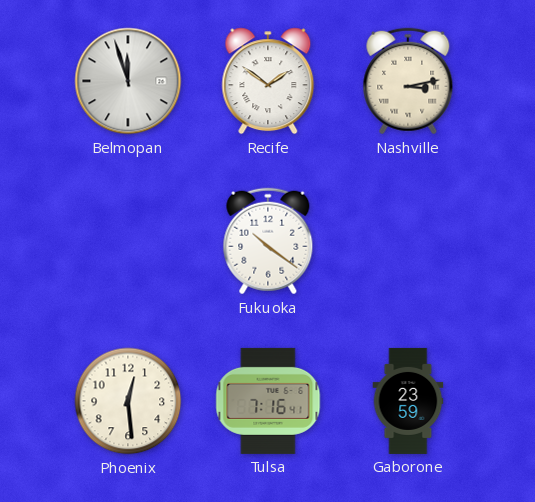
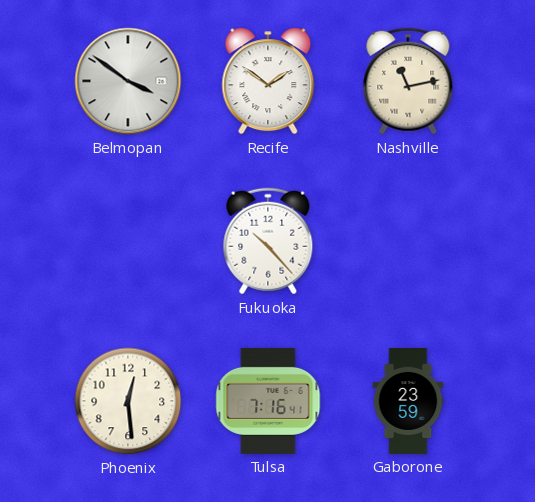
Belmopan: 11:57 -> 3:51
Nashville: 3:13 -> 11:13
Fukuoka: 10:21 -> 10:23
